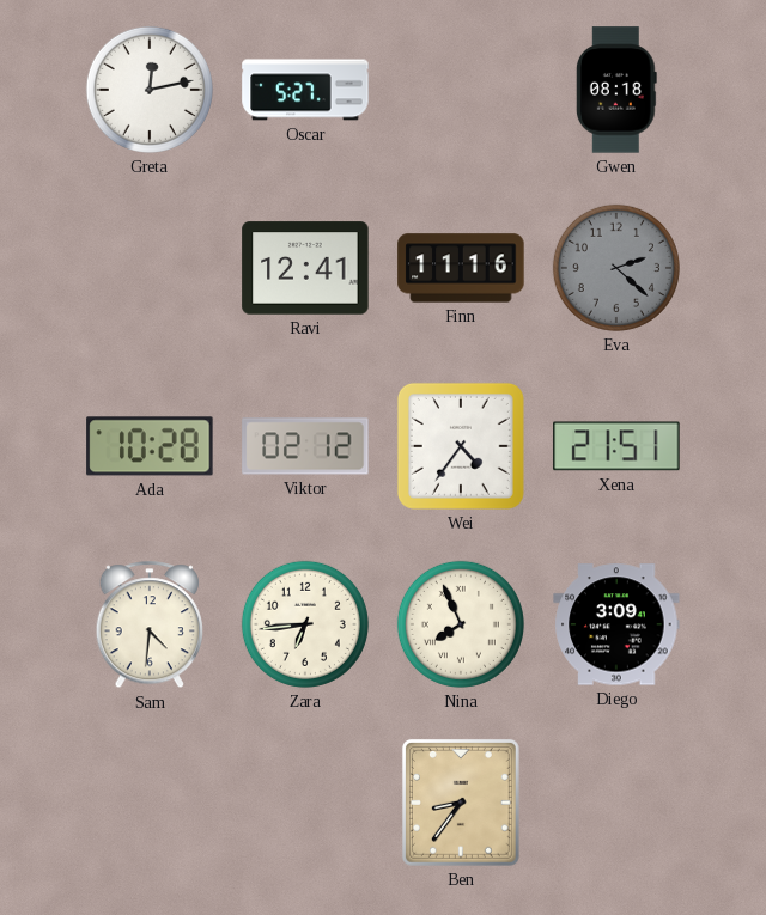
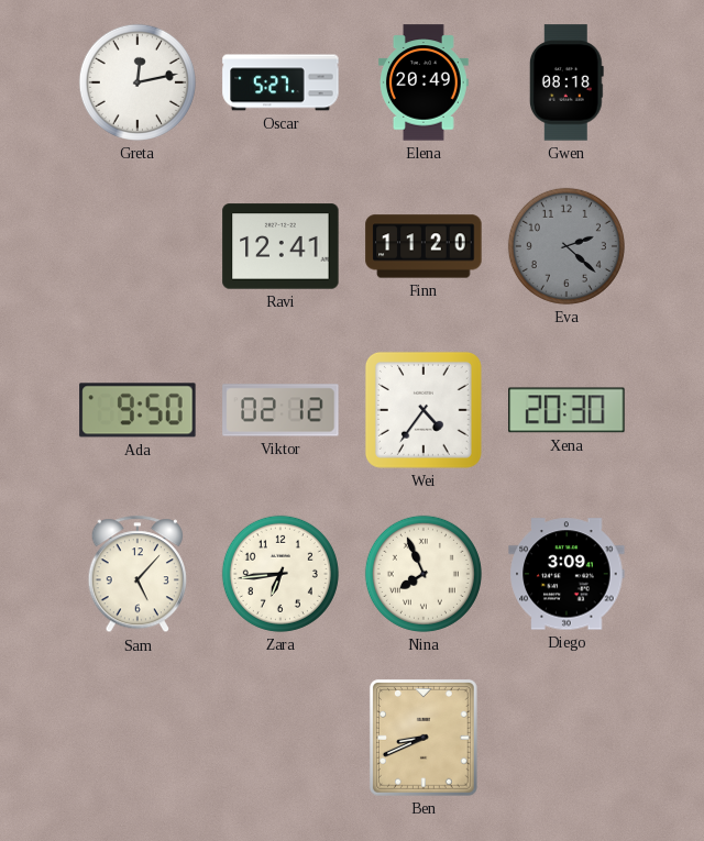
Elena: none -> 20:49
Finn: 11:16 -> 11:20
Ada: 10:28 -> 9:50
Xena: 21:51 -> 20:30
Sam: 4:31 -> 5:07
Ben: 8:36 -> 8:41
